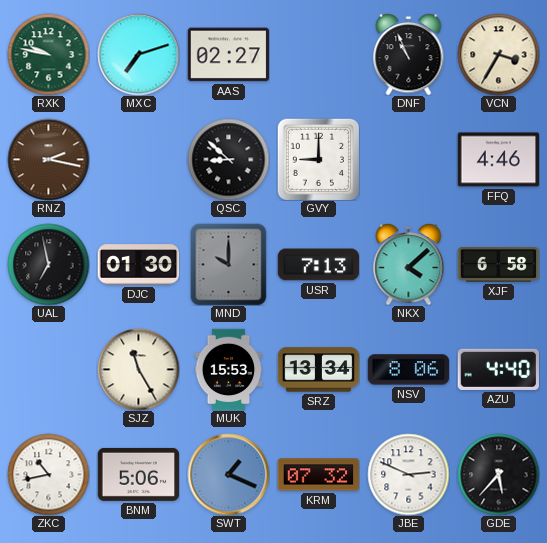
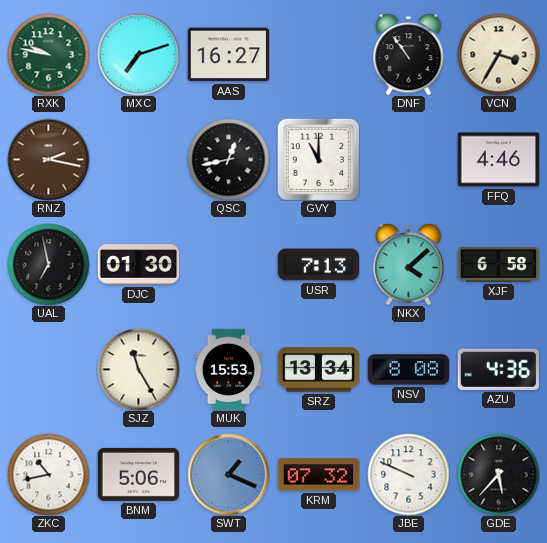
AAS: 02:27 -> 16:27
DNF: 10:56 -> 10:54
QSC: 8:52 -> 12:43
GVY: 9:00 -> 11:00
MND: 10:00 -> none
NSV: 8:06 -> 8:08
AZU: 4:40 -> 4:36
JBE: 2:49 -> 9:49
